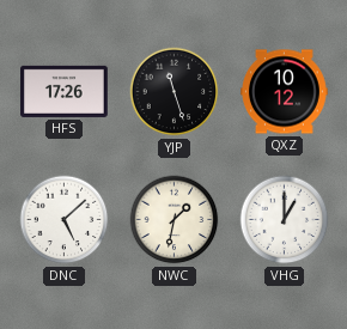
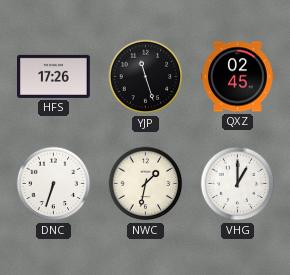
QXZ: 10:12 -> 02:45
DNC: 5:08 -> 6:33
